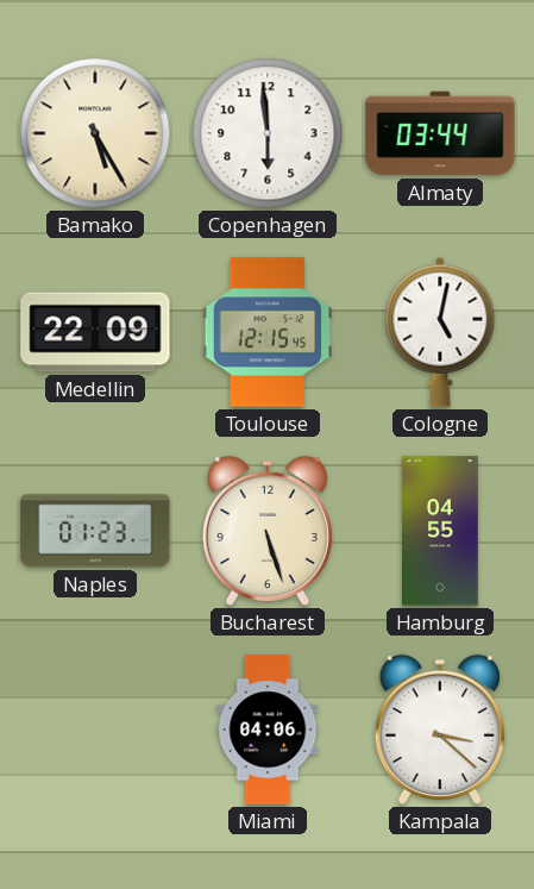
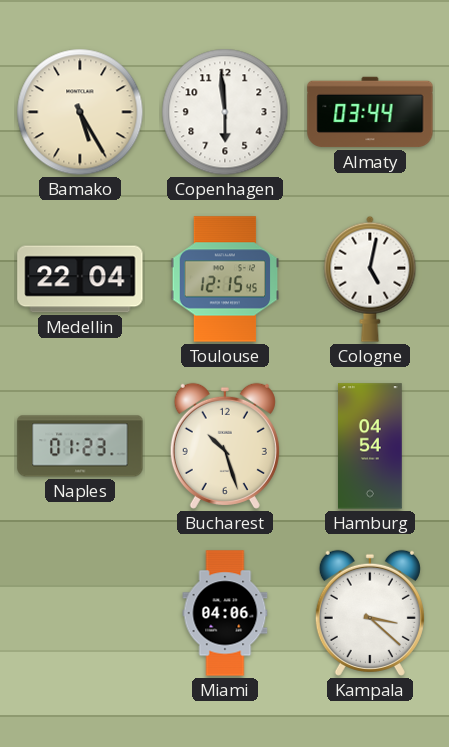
Medellin: 22:09 -> 22:04
Bucharest: 5:27 -> 10:27
Hamburg: 04:55 -> 04:54
